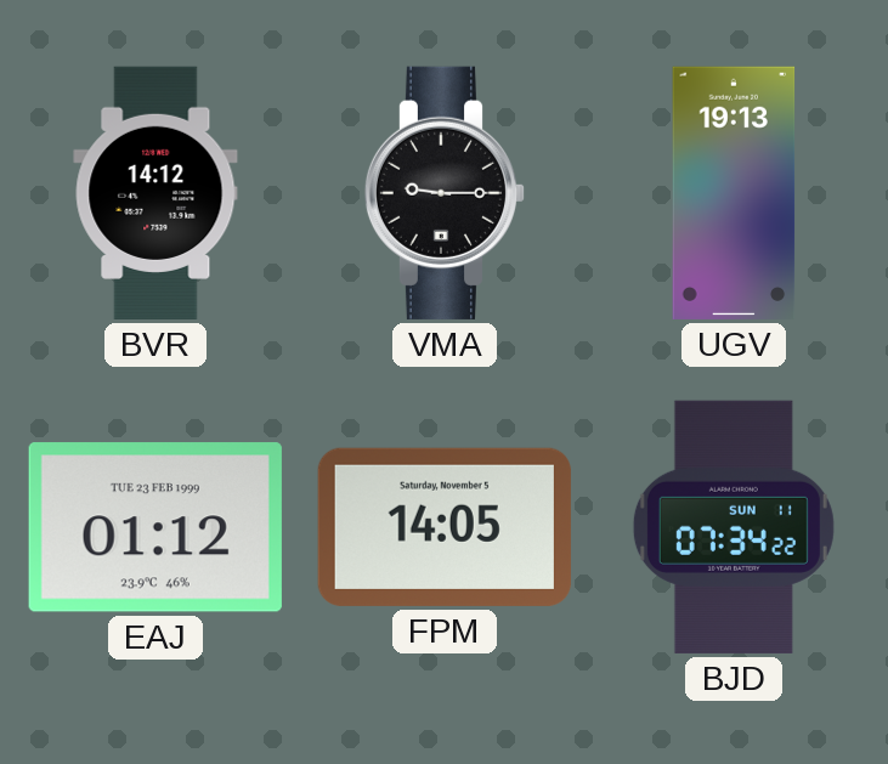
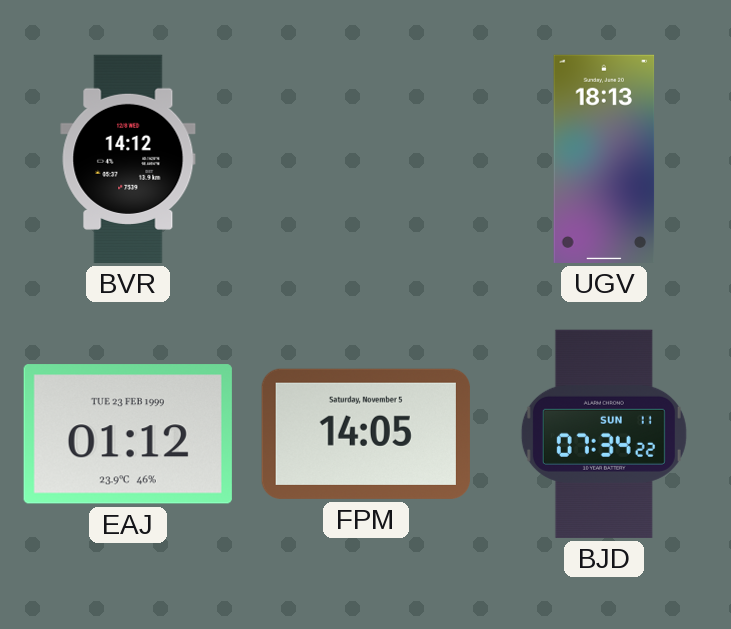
VMA: 9:15 -> none
UGV: 19:13 -> 18:13
